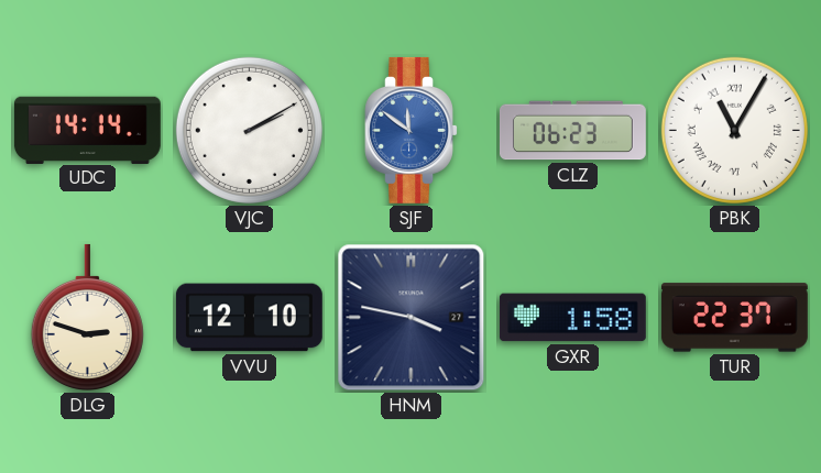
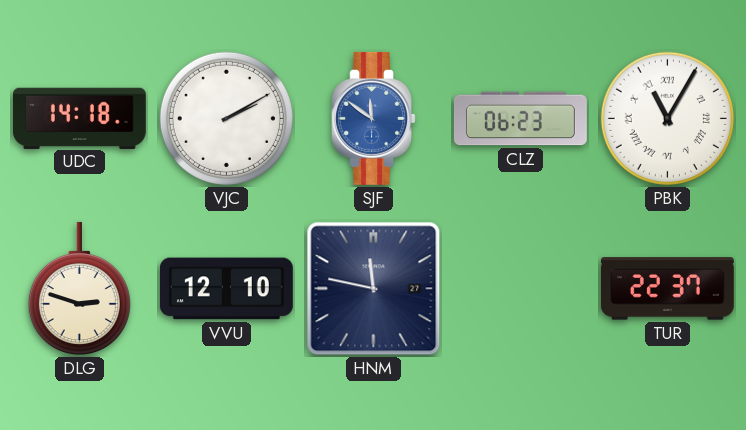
UDC: 14:14 -> 14:18
HNM: 3:47 -> 11:47
GXR: 1:58 -> none
